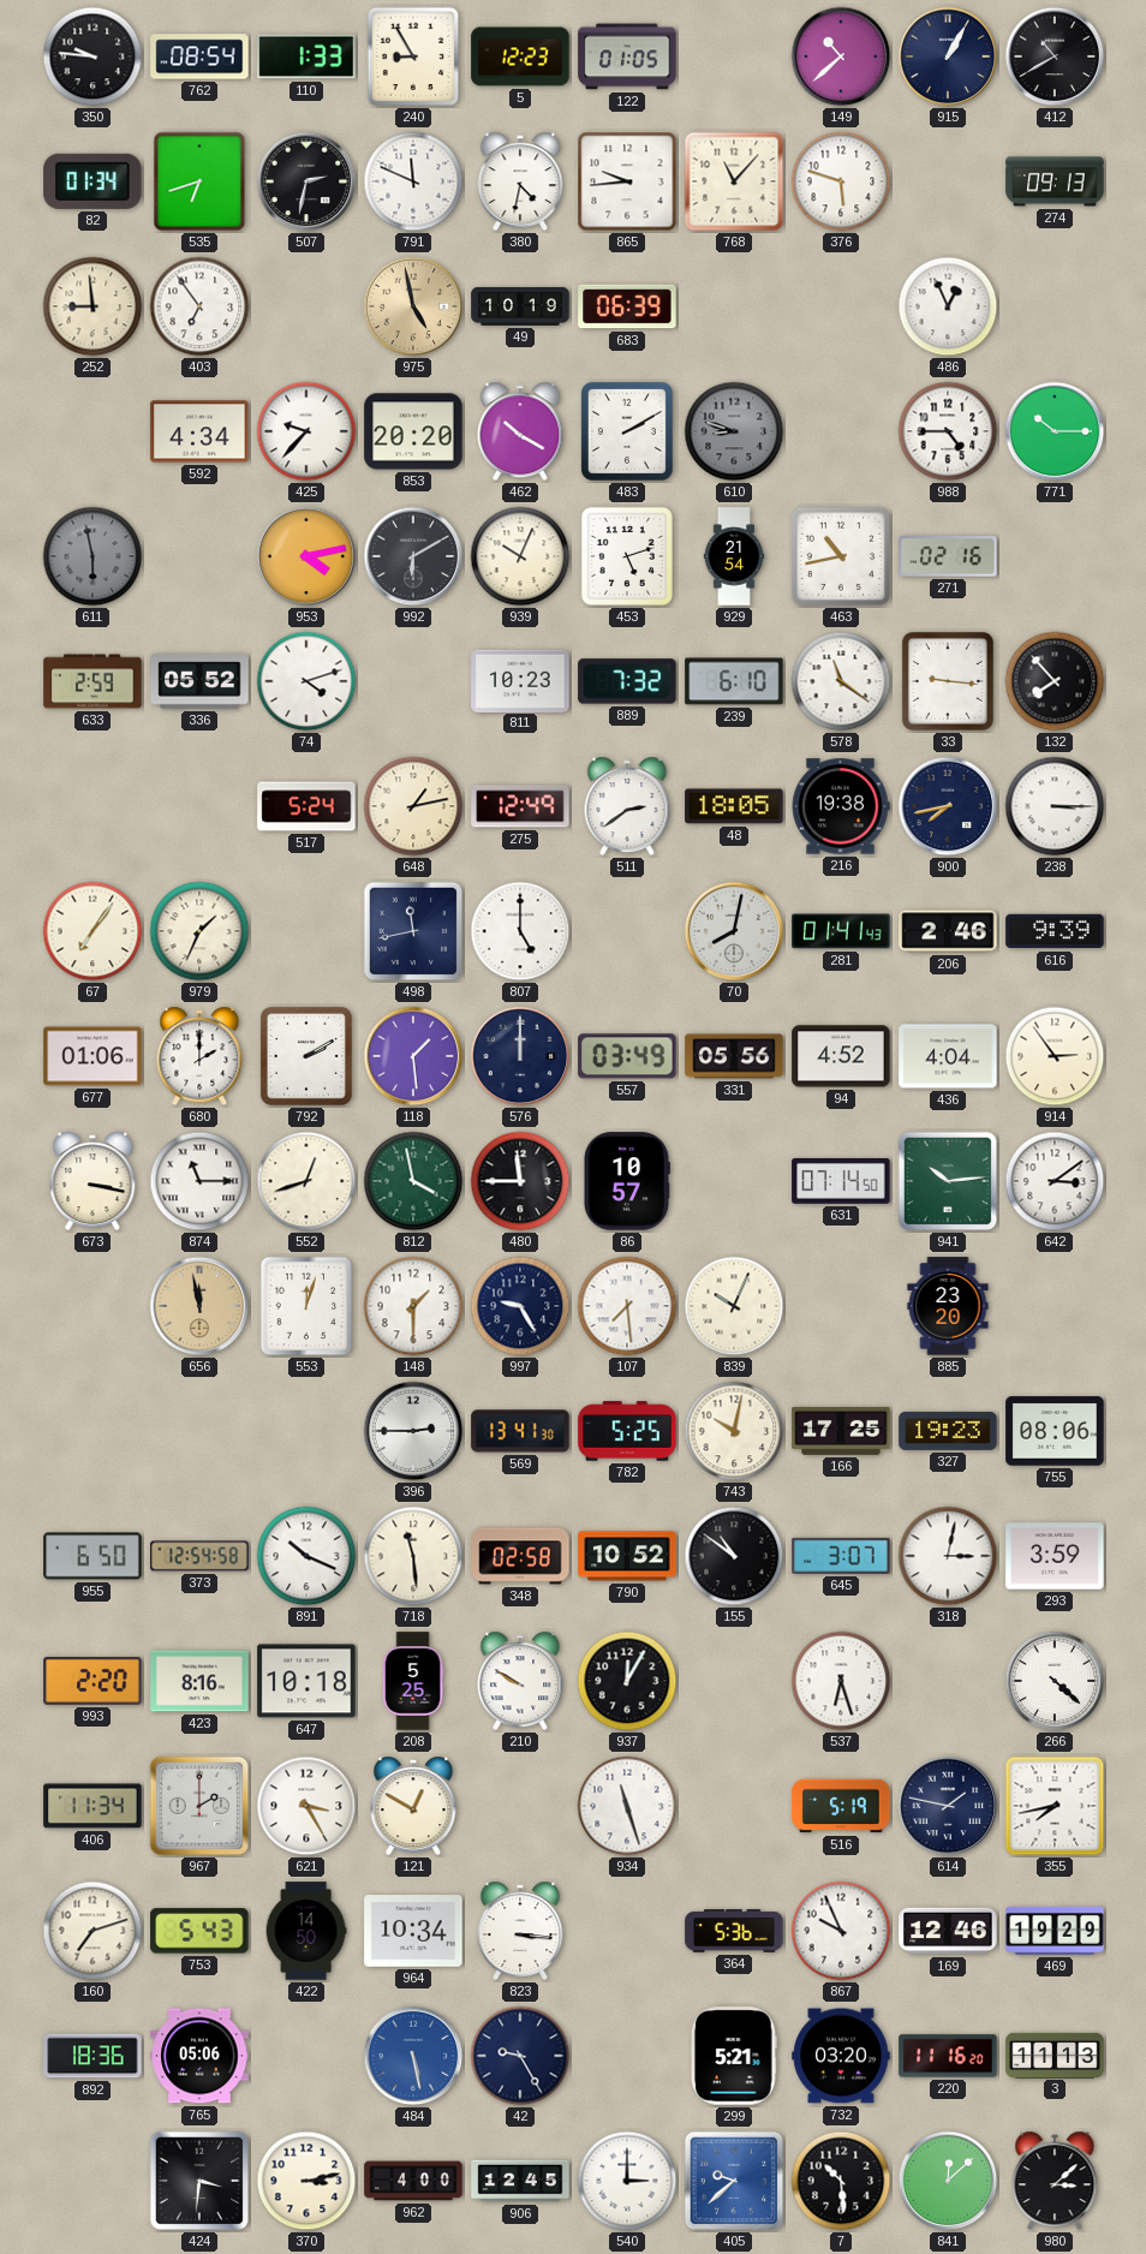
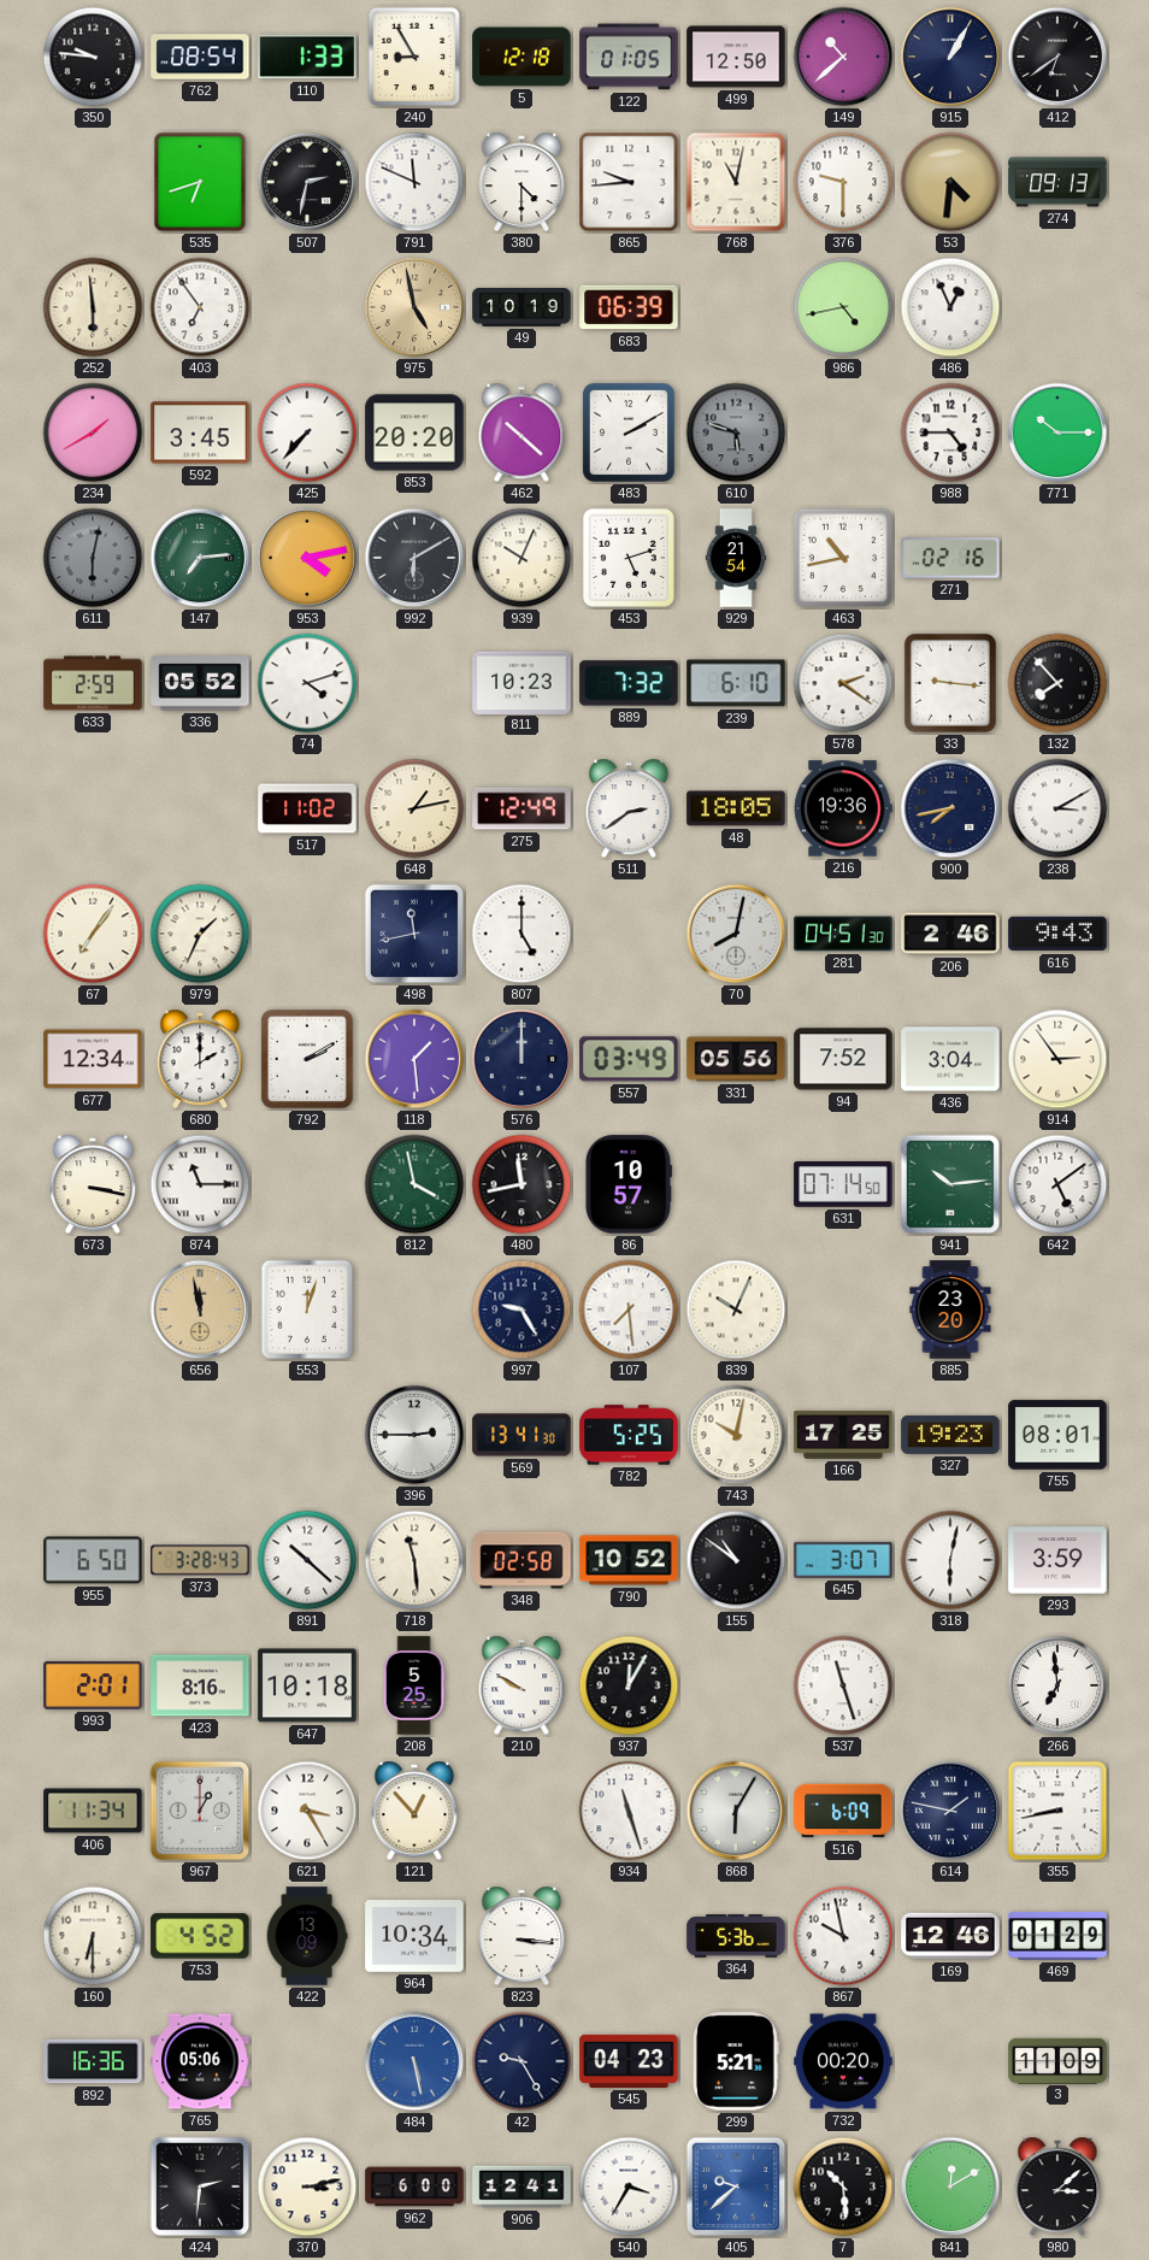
5: 12:23 -> 12:18
499: none -> 12:50
412: 10:40 -> 6:39
82: 01:34 -> none
380: 4:32 -> 4:30
768: 11:07 -> 11:02
376: 5:48 -> 9:30
53: none -> 4:31
252: 8:59 -> 5:59
986: none -> 4:43
234: none -> 1:40
592: 4:34 -> 3:45
425: 9:37 -> 7:37
462: 10:20 -> 10:22
610: 8:48 -> 5:48
611: 5:58 -> 6:02
147: none -> 7:14
578: 11:21 -> 2:21
517: 5:24 -> 11:02
216: 19:38 -> 19:36
238: 3:15 -> 3:10
281: 01:41 -> 04:51
616: 9:39 -> 9:43
677: 01:06 -> 12:34
94: 4:52 -> 7:52
436: 4:04 -> 3:04
552: 12:42 -> none
480: 11:45 -> 11:43
642: 3:09 -> 5:09
148: 1:30 -> none
755: 08:06 -> 08:01
373: 12:54 -> 3:28
891: 10:19 -> 10:22
318: 3:02 -> 6:02
993: 2:20 -> 2:01
537: 6:27 -> 11:27
266: 4:22 -> 6:59
967: 2:00 -> 1:00
121: 12:50 -> 12:53
868: none -> 6:05
516: 5:19 -> 6:09
355: 7:43 -> 8:43
160: 7:12 -> 6:30
753: 5:43 -> 4:52
422: 14:50 -> 13:09
867: 9:56 -> 9:58
469: 19:29 -> 01:29
892: 18:36 -> 16:36
545: none -> 04:23
732: 03:20 -> 00:20
220: 11:16 -> none
3: 11:13 -> 11:09
424: 3:31 -> 2:31
962: 4:00 -> 6:00
906: 12:45 -> 12:41
540: 3:00 -> 3:35
841: 12:08 -> 12:10
